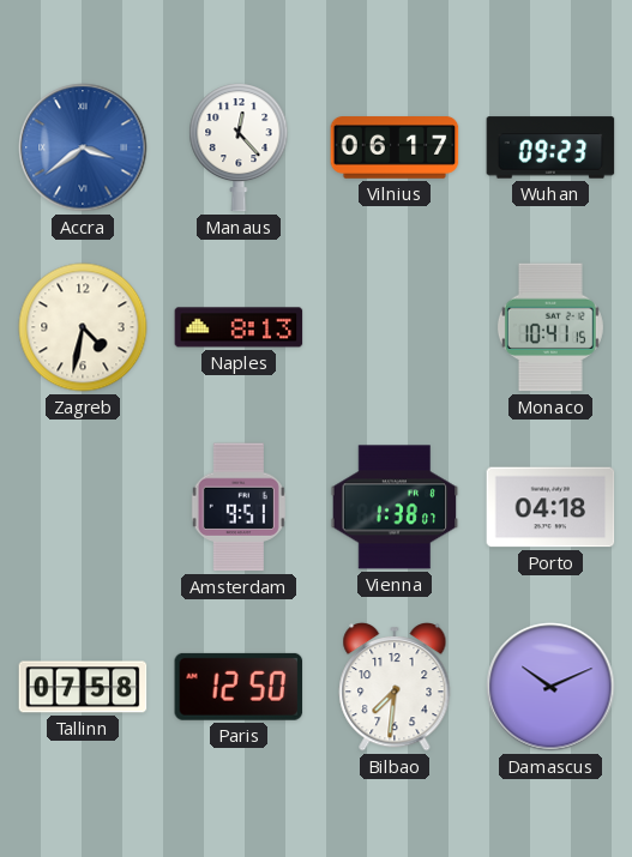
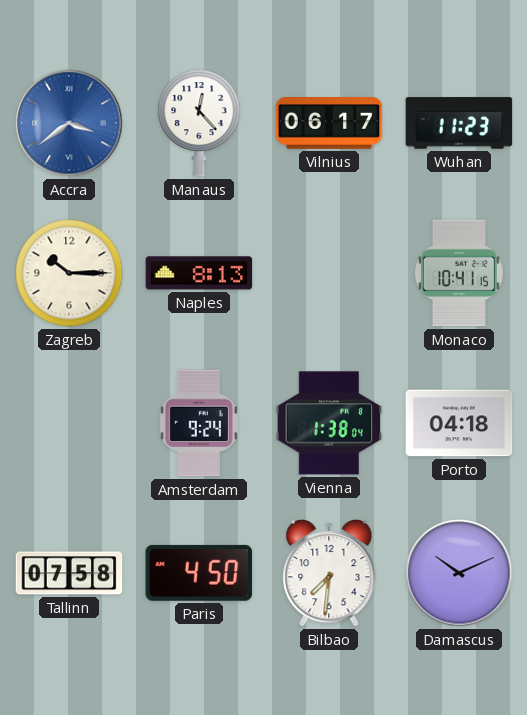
Wuhan: 09:23 -> 11:23
Zagreb: 4:32 -> 10:15
Amsterdam: 9:51 -> 9:24
Vienna: 1:38:07 -> 1:38:04
Paris: 12:50 -> 4:50
